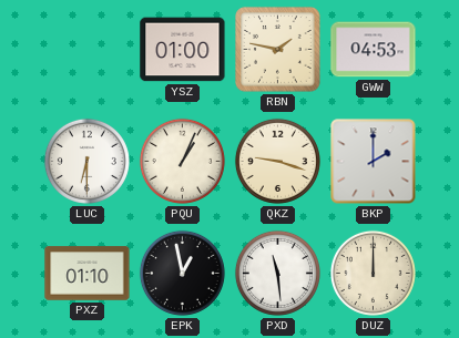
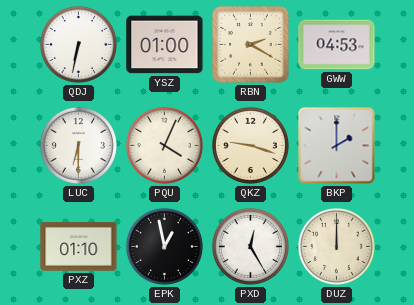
QDJ: none -> 6:32
RBN: 1:47 -> 2:20
PQU: 1:04 -> 4:04
PXD: 11:29 -> 12:25
